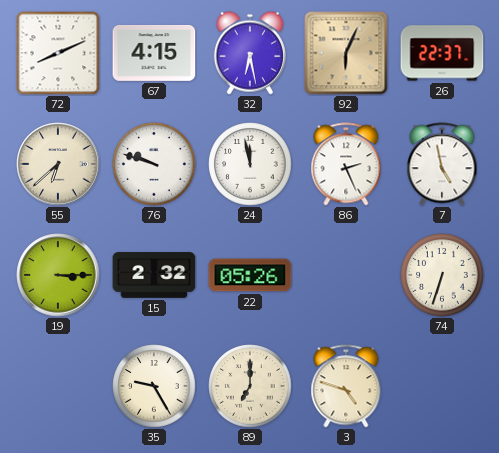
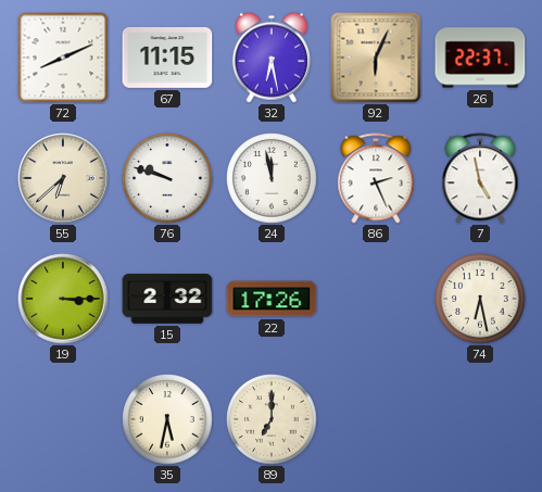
67: 4:15 -> 11:15
22: 05:26 -> 17:26
74: 6:33 -> 6:28
35: 9:25 -> 5:32
3: 4:48 -> none
